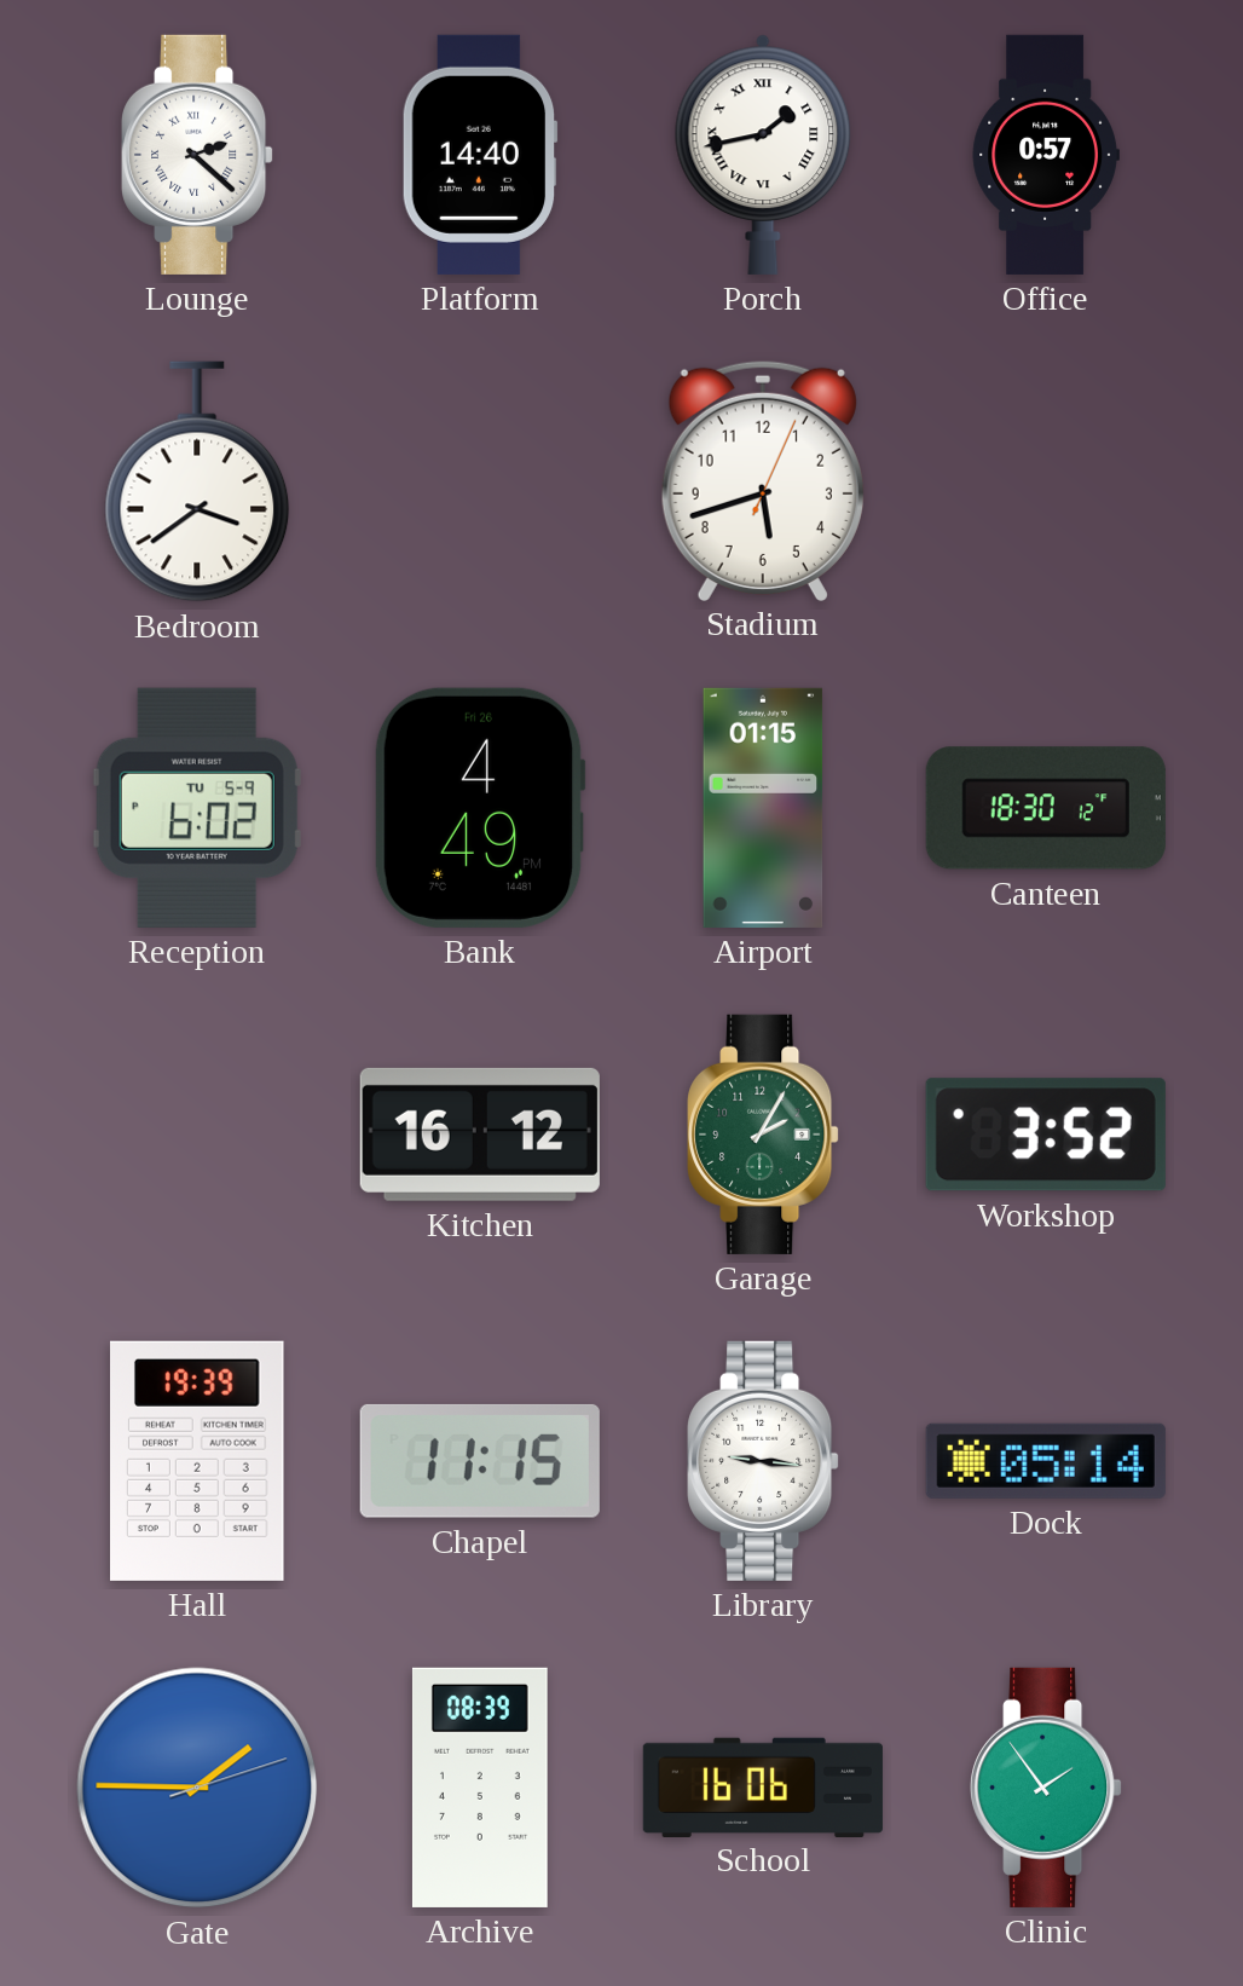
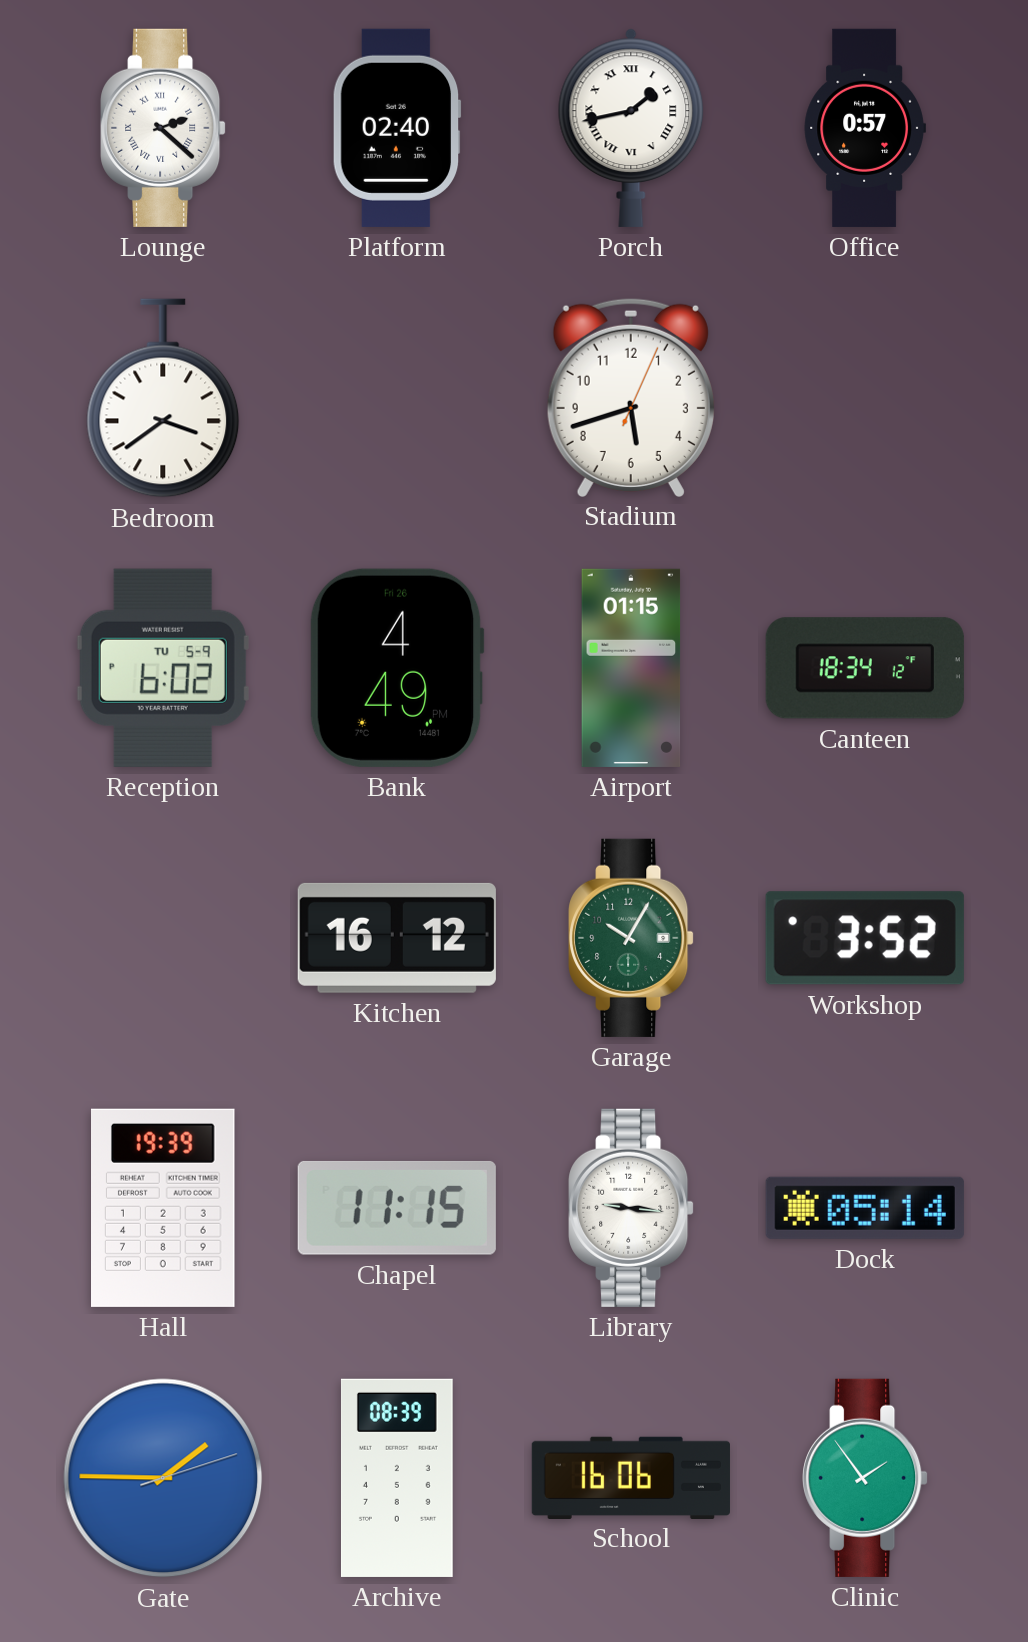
Platform: 14:40 -> 02:40
Canteen: 18:30 -> 18:34
Garage: 2:05 -> 10:05
